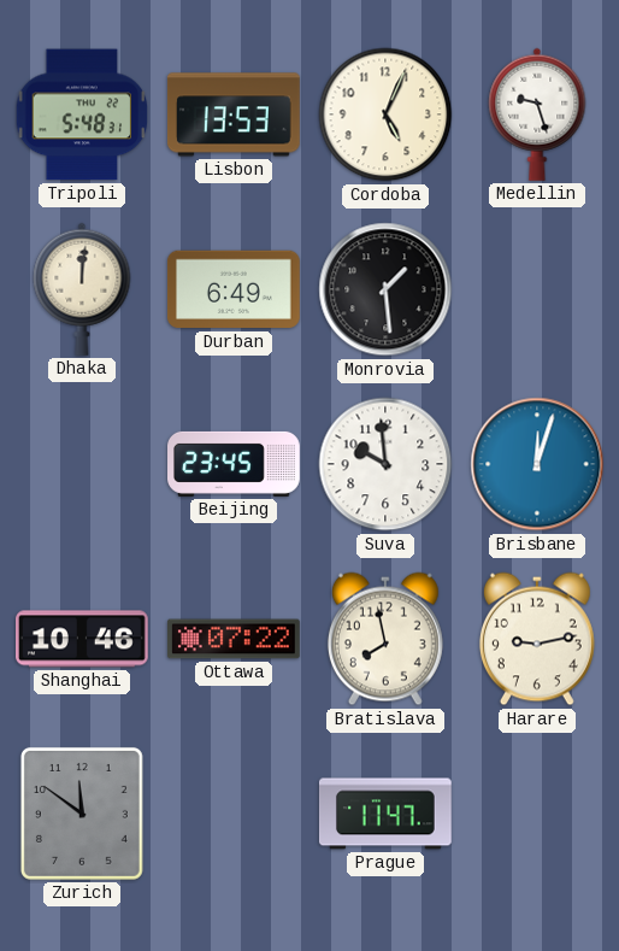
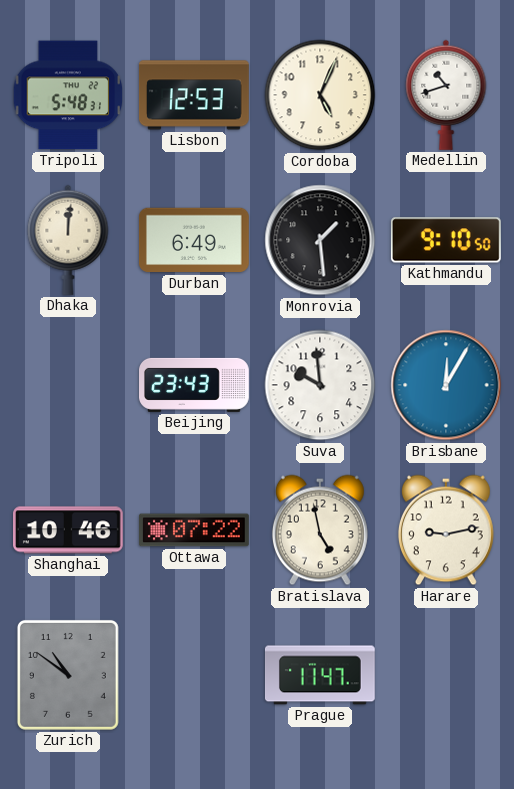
Lisbon: 13:53 -> 12:53
Medellin: 9:27 -> 10:42
Kathmandu: none -> 9:10
Beijing: 23:45 -> 23:43
Brisbane: 12:03 -> 12:05
Bratislava: 7:58 -> 4:58
Zurich: 11:51 -> 10:51
